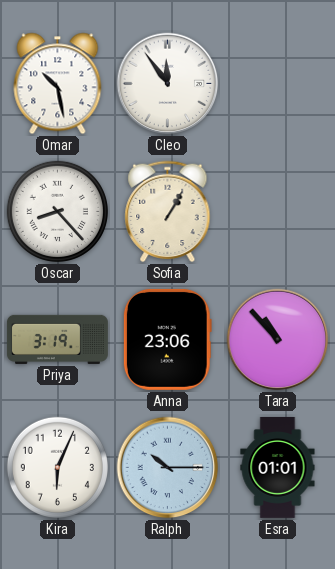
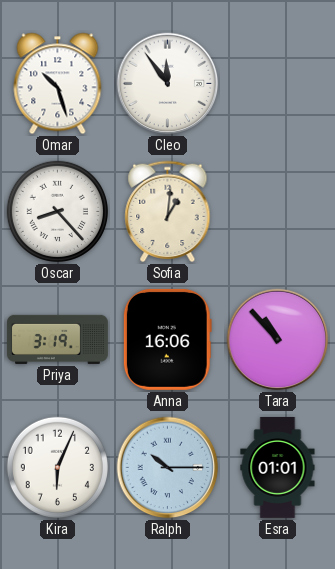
Omar: 10:28 -> 10:27
Sofia: 1:05 -> 1:01
Anna: 23:06 -> 16:06
